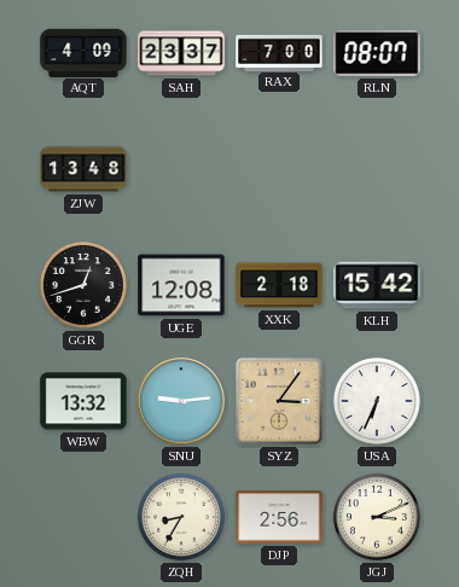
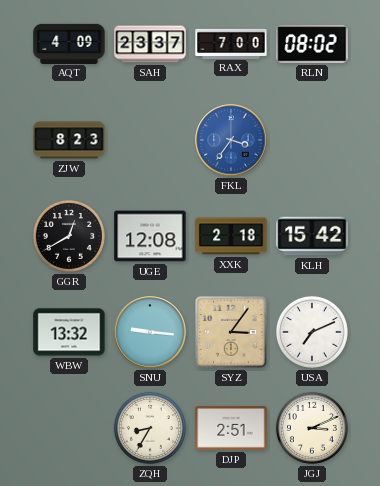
RLN: 08:07 -> 08:02
ZJW: 13:48 -> 8:23
FKL: none -> 3:36
GGR: 12:42 -> 12:40
SNU: 9:14 -> 9:16
USA: 6:34 -> 7:11
DJP: 2:56 -> 2:51
